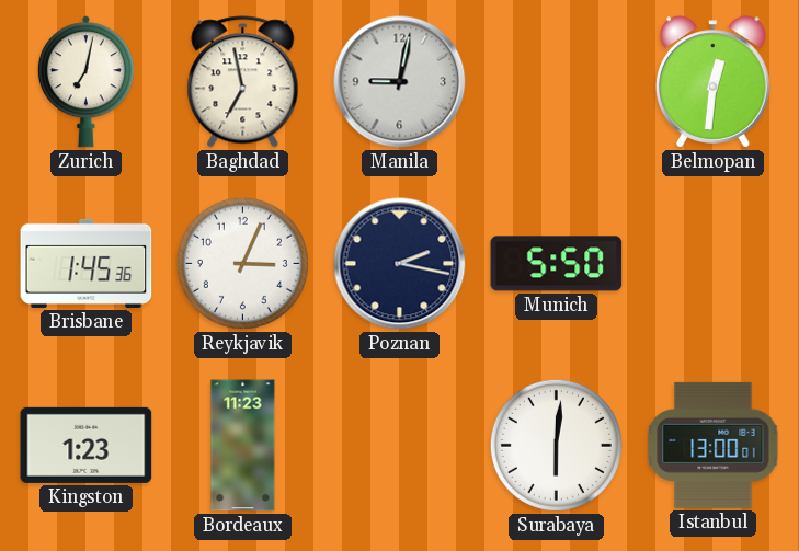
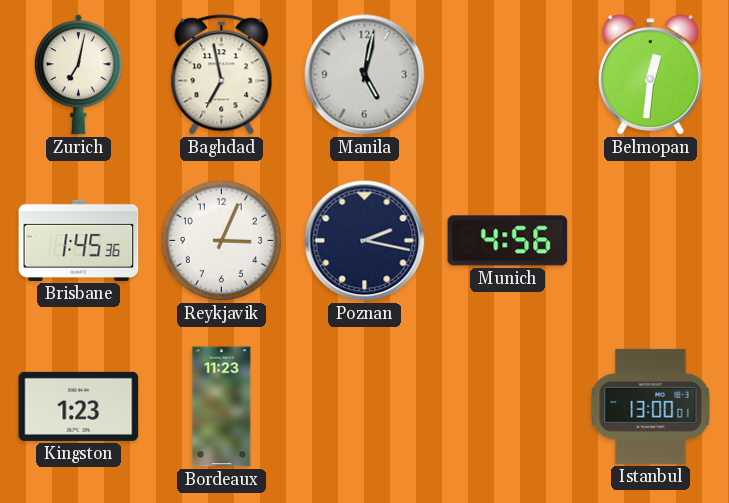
Manila: 9:02 -> 5:02
Munich: 5:50 -> 4:56
Surabaya: 6:01 -> none
